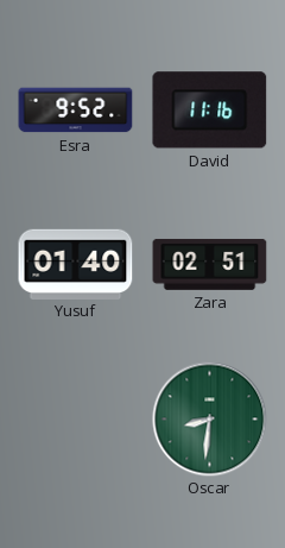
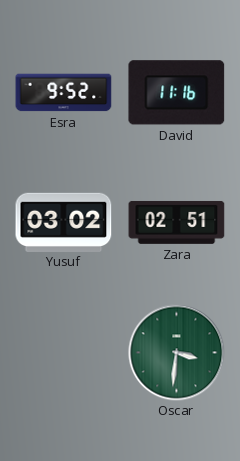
Yusuf: 01:40 -> 03:02
Oscar: 8:31 -> 3:31
